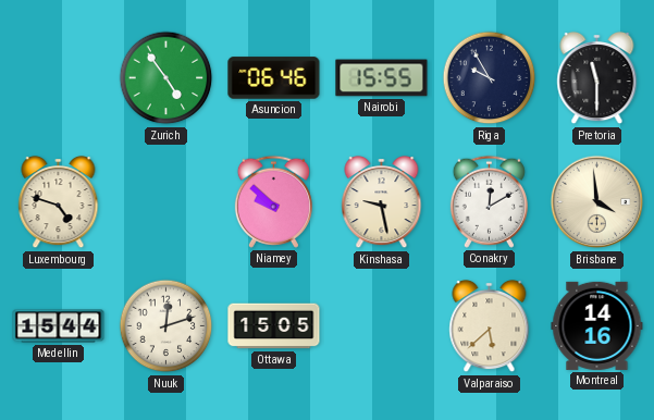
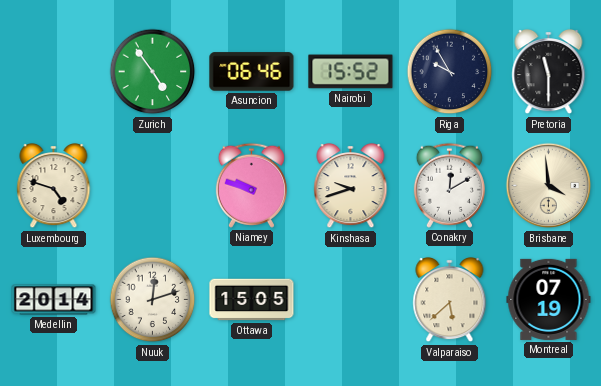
Nairobi: 15:55 -> 15:52
Niamey: 9:52 -> 9:48
Kinshasa: 9:28 -> 9:42
Medellin: 15:44 -> 20:14
Montreal: 14:16 -> 07:19
